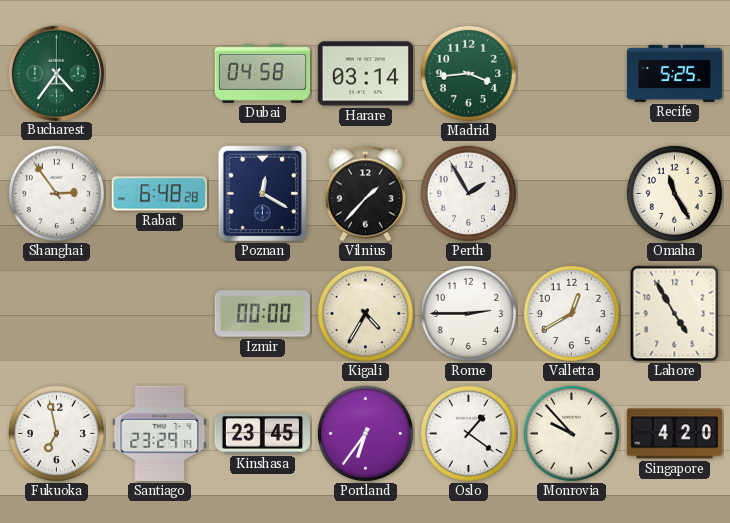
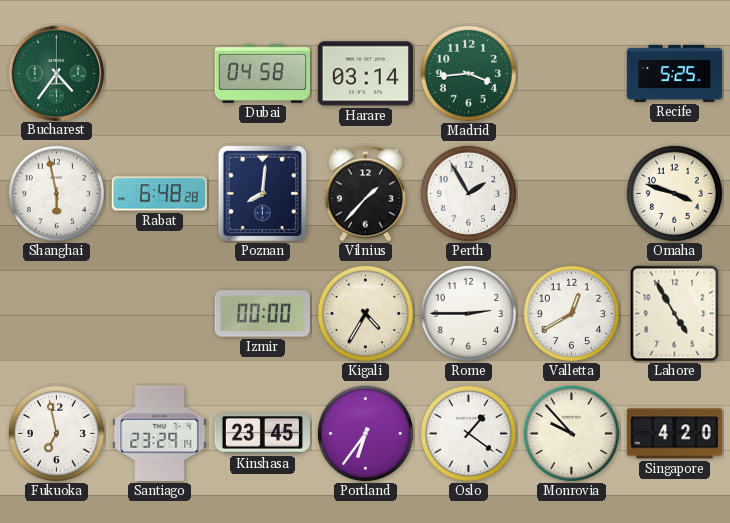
Shanghai: 2:54 -> 5:58
Poznan: 12:20 -> 8:01
Omaha: 11:25 -> 3:48
